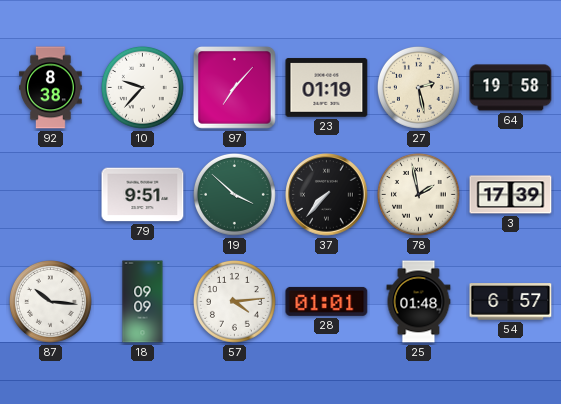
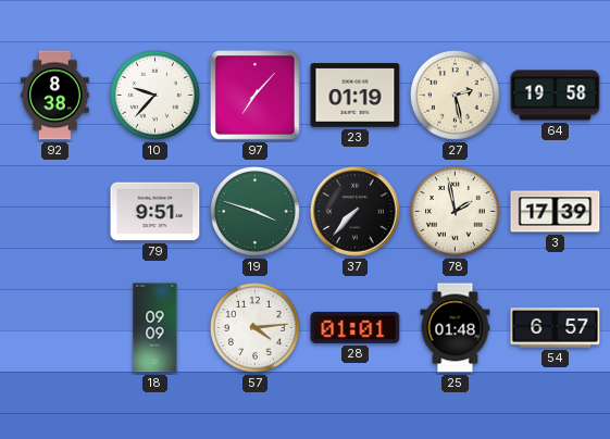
19: 3:52 -> 3:48
87: 10:16 -> none
